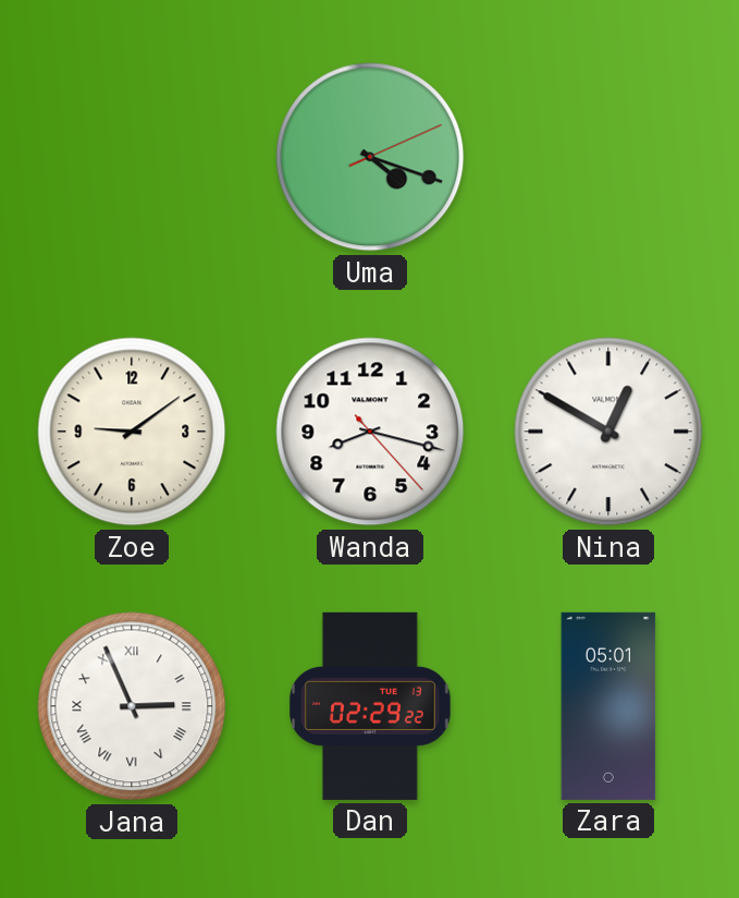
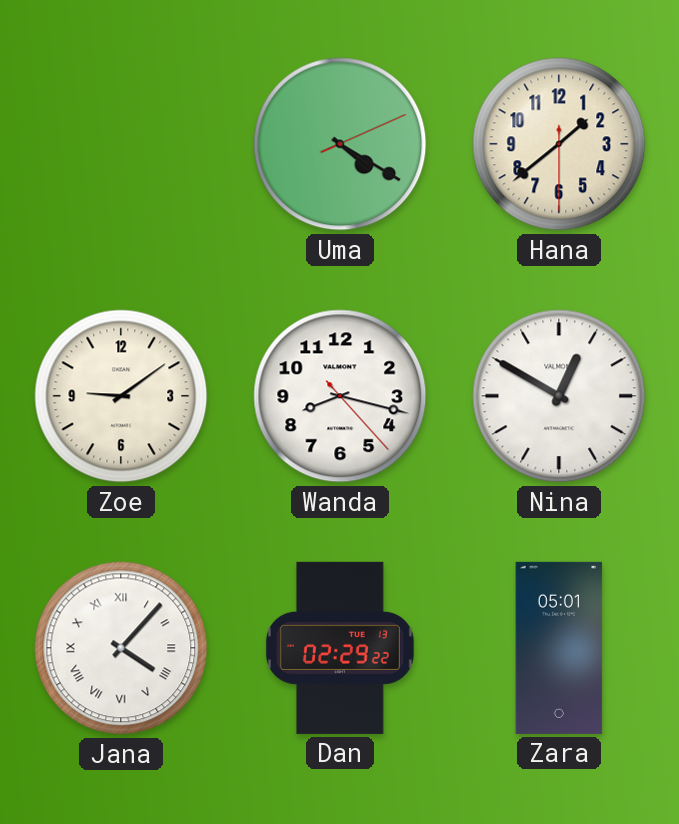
Uma: 4:18 -> 4:20
Hana: none -> 1:38
Jana: 2:56 -> 4:07
